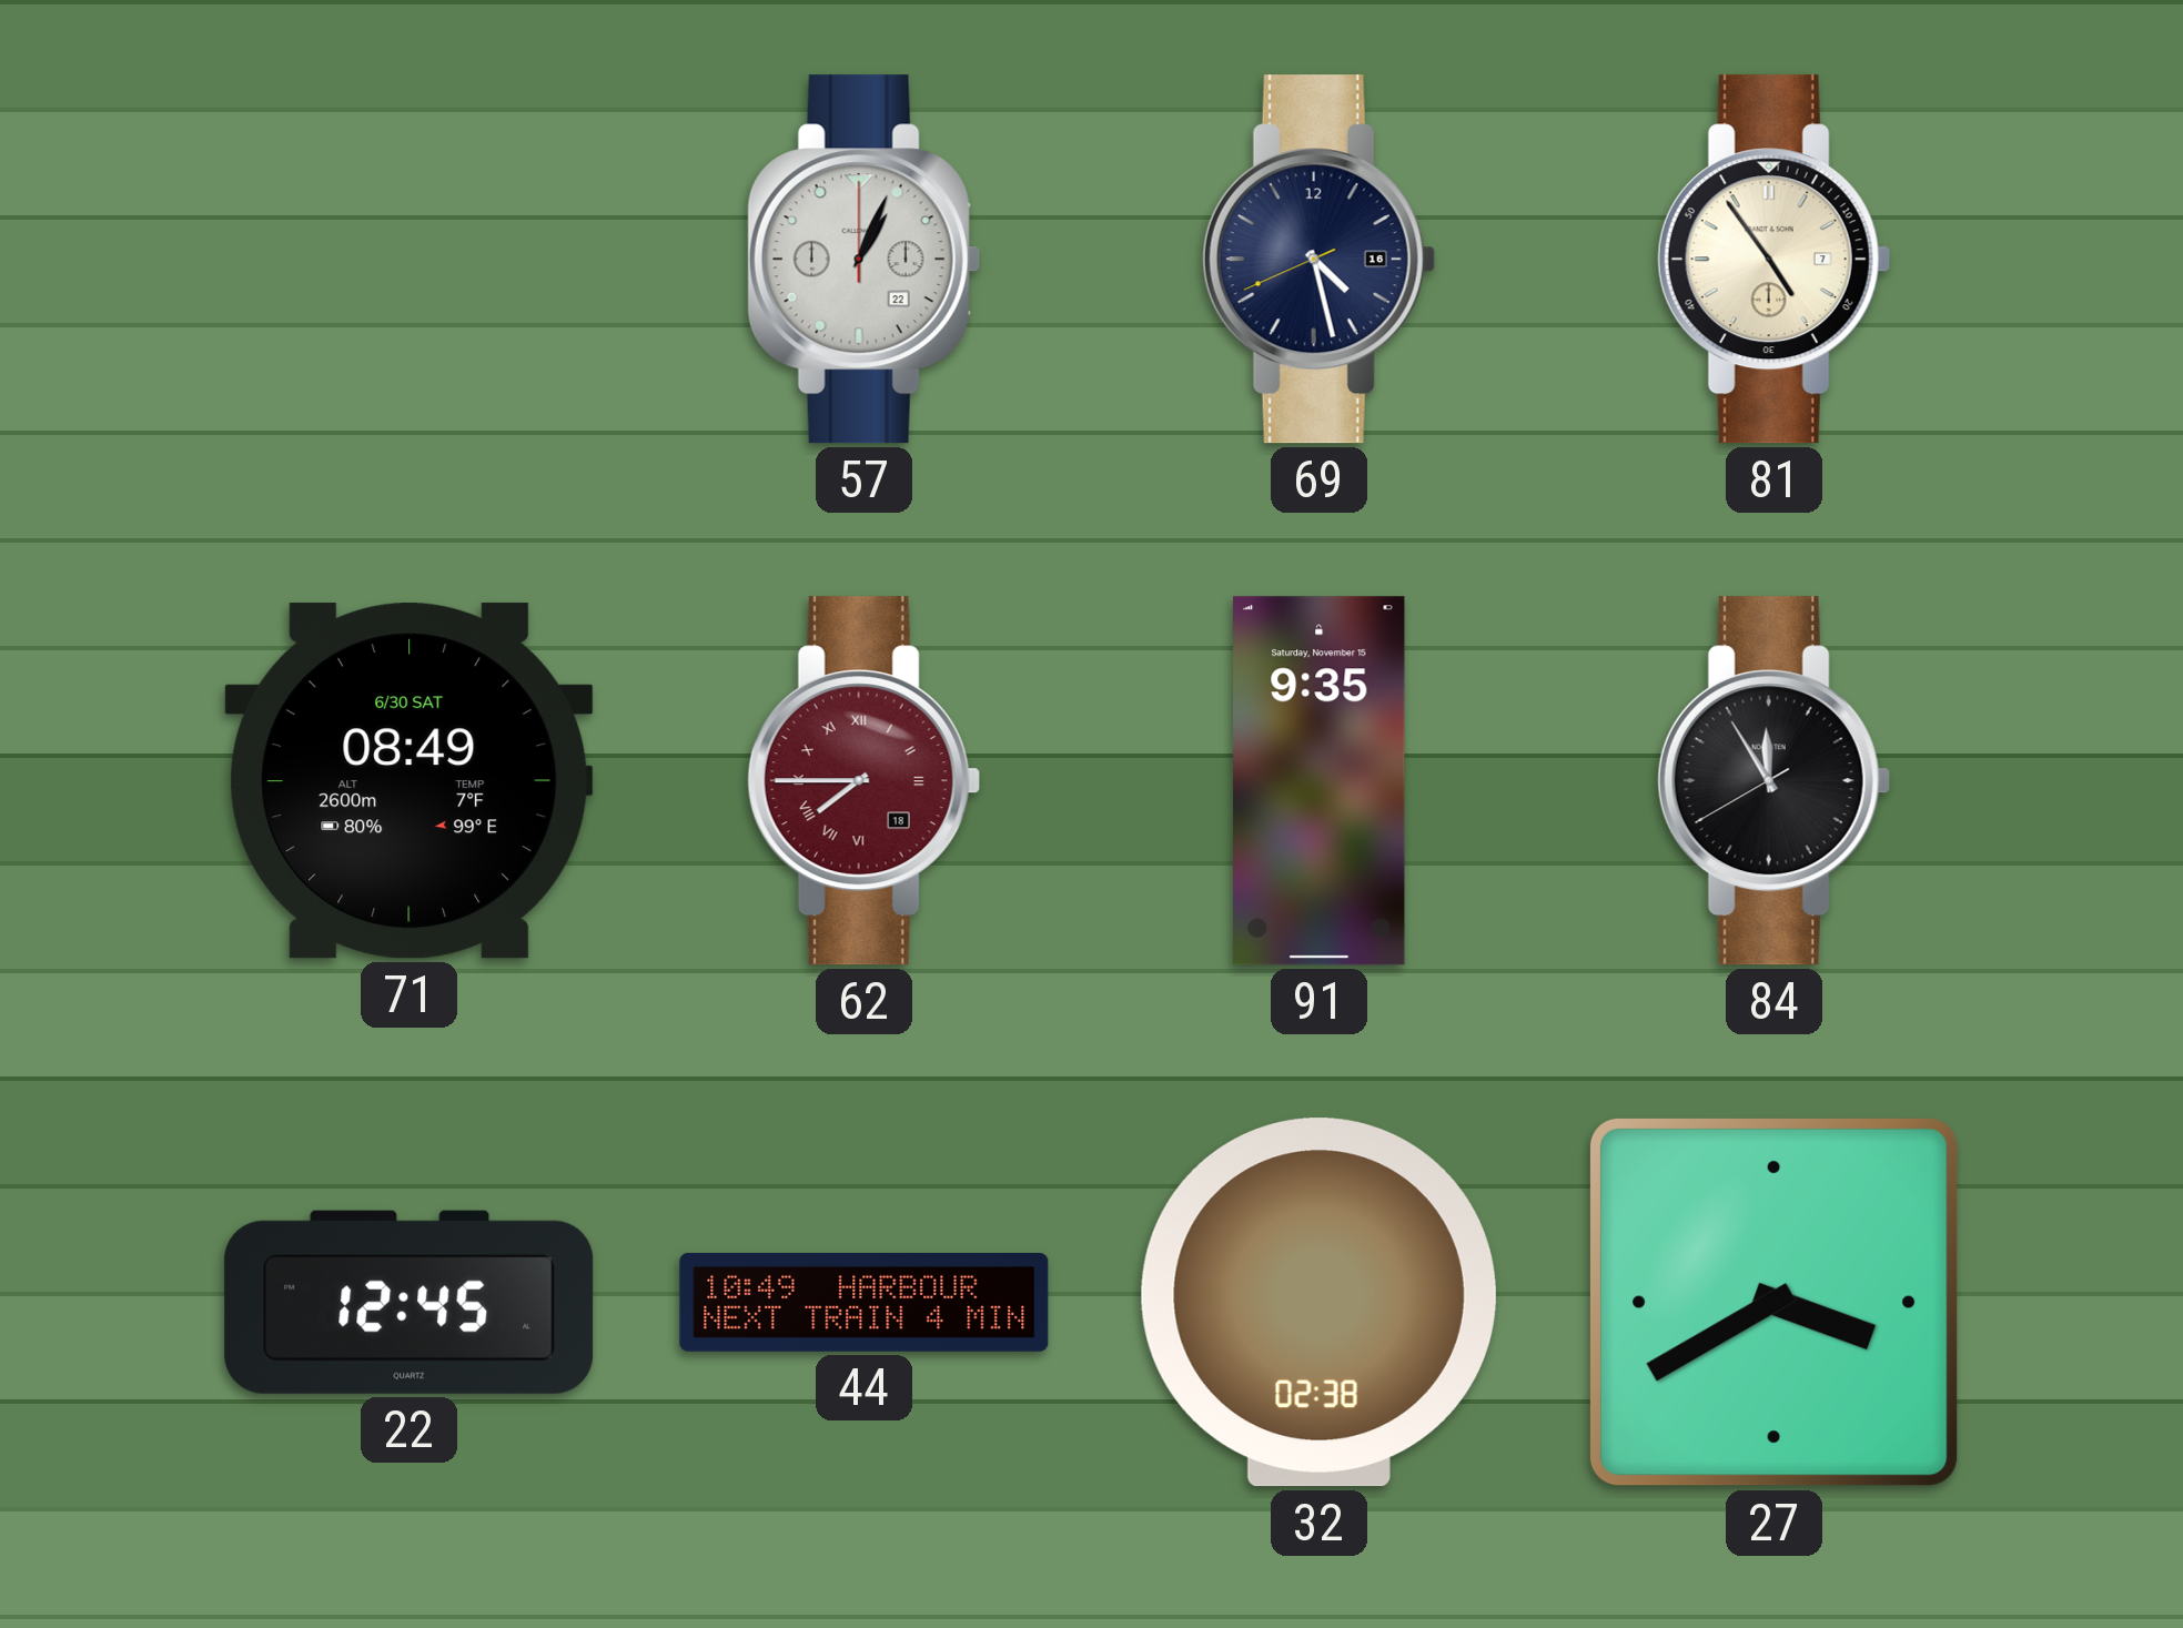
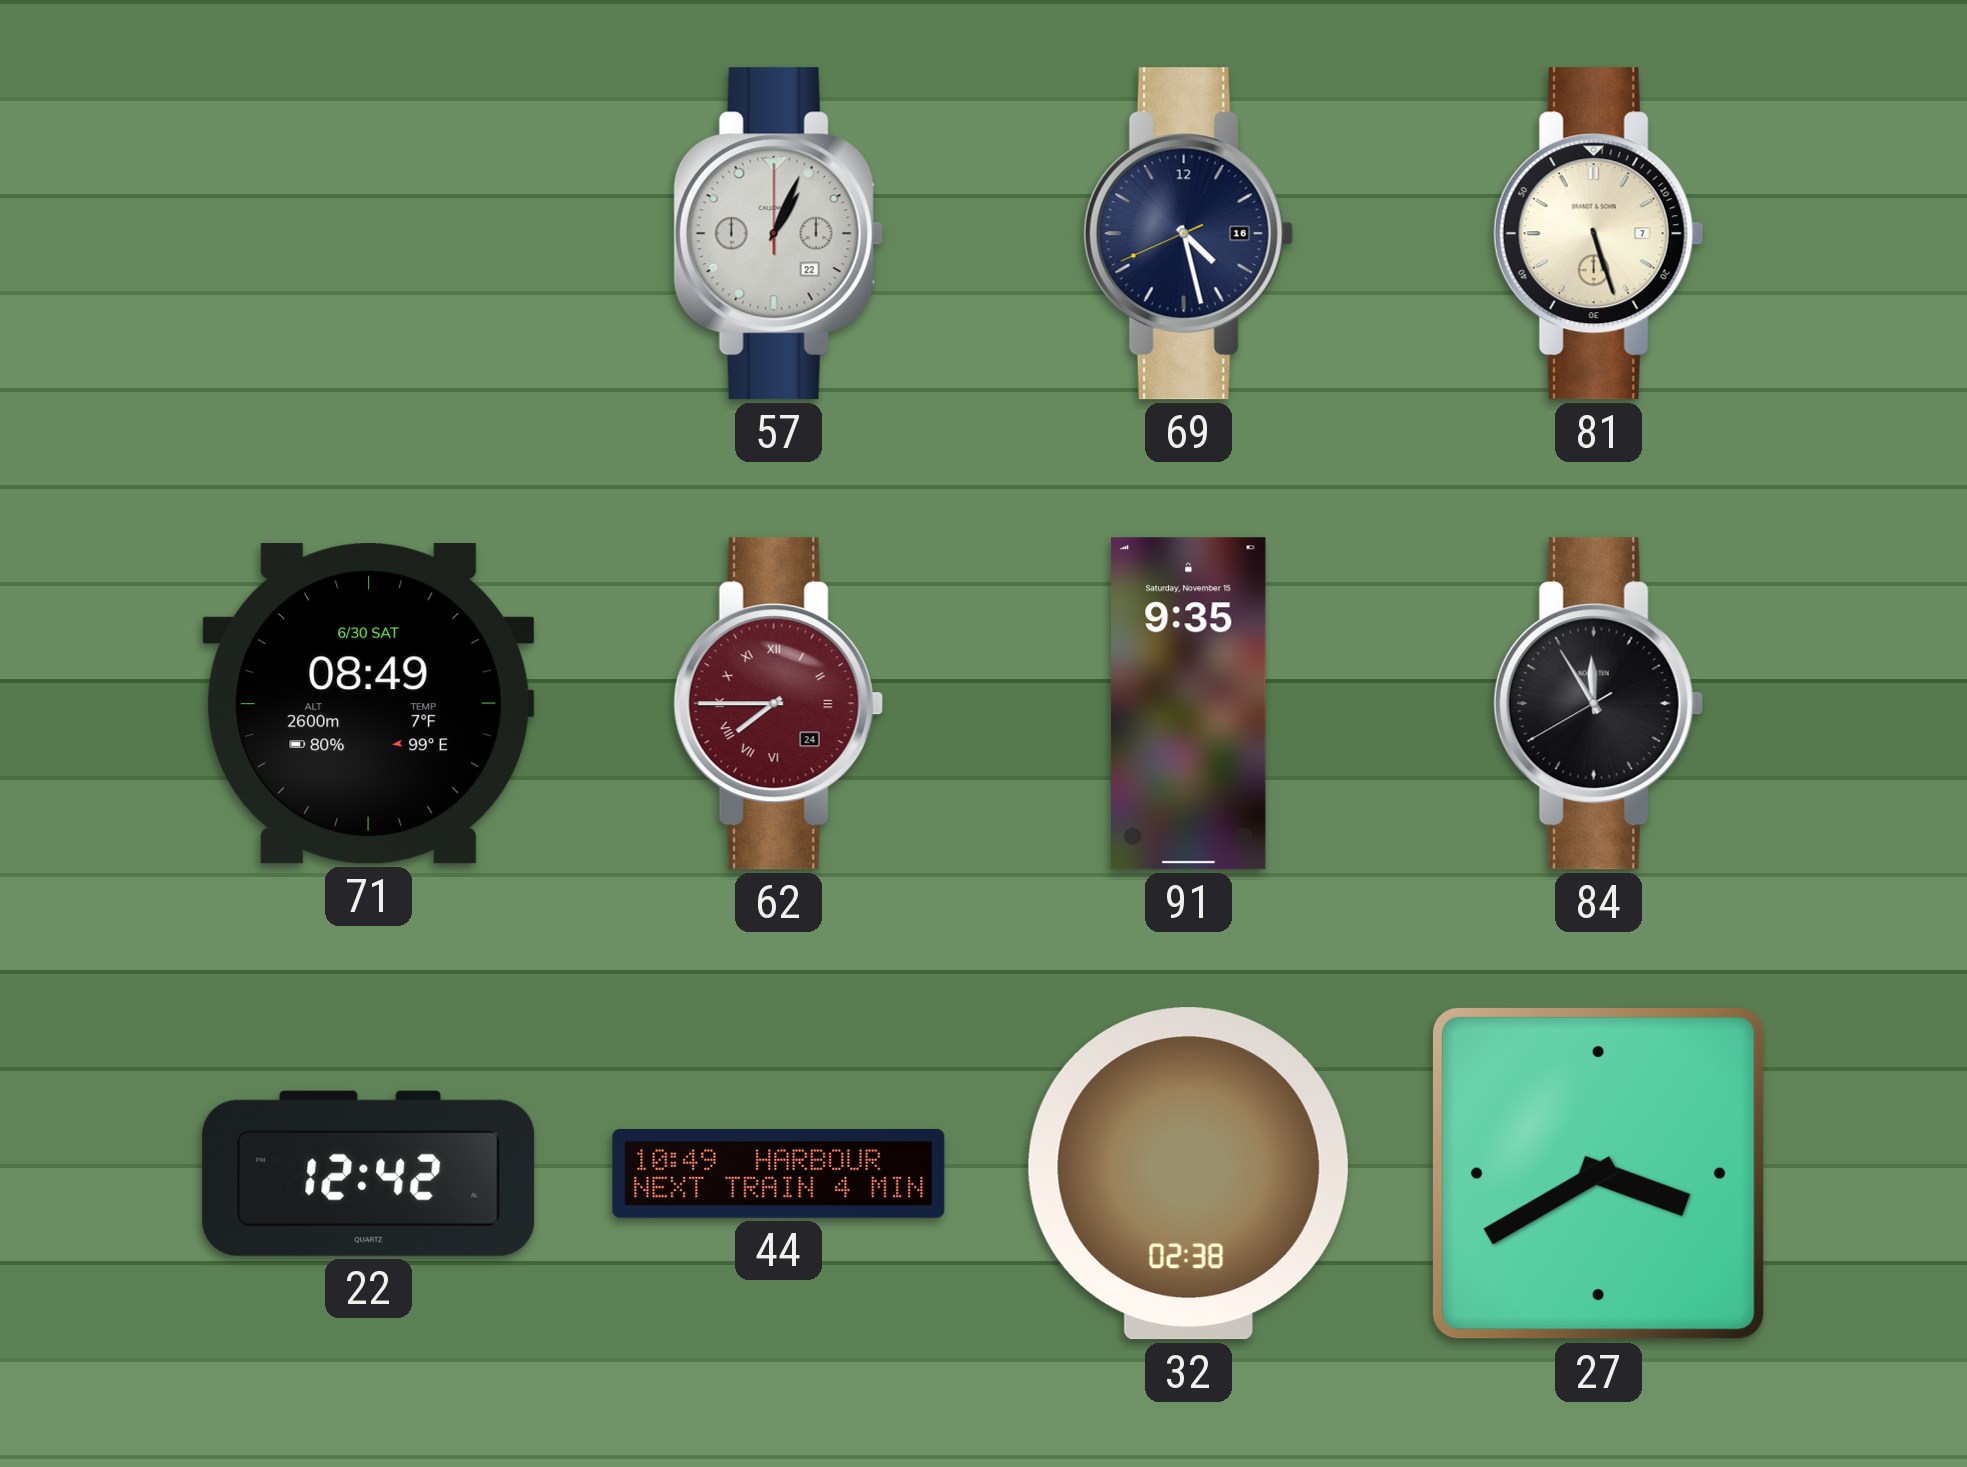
81: 4:54 -> 5:27
62 date: 18 -> 24
22: 12:45 -> 12:42
